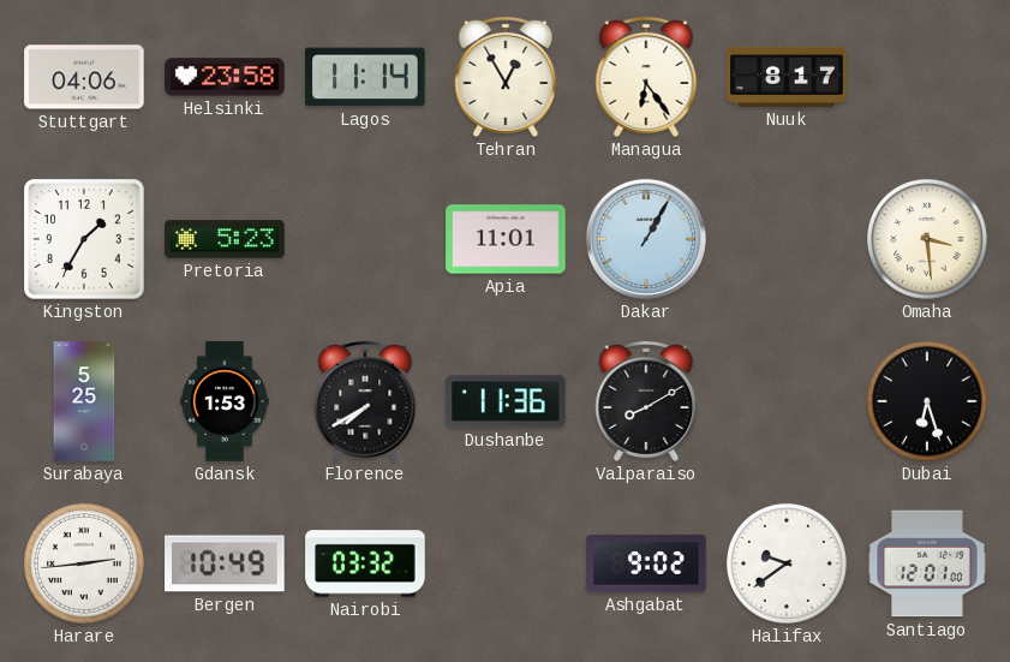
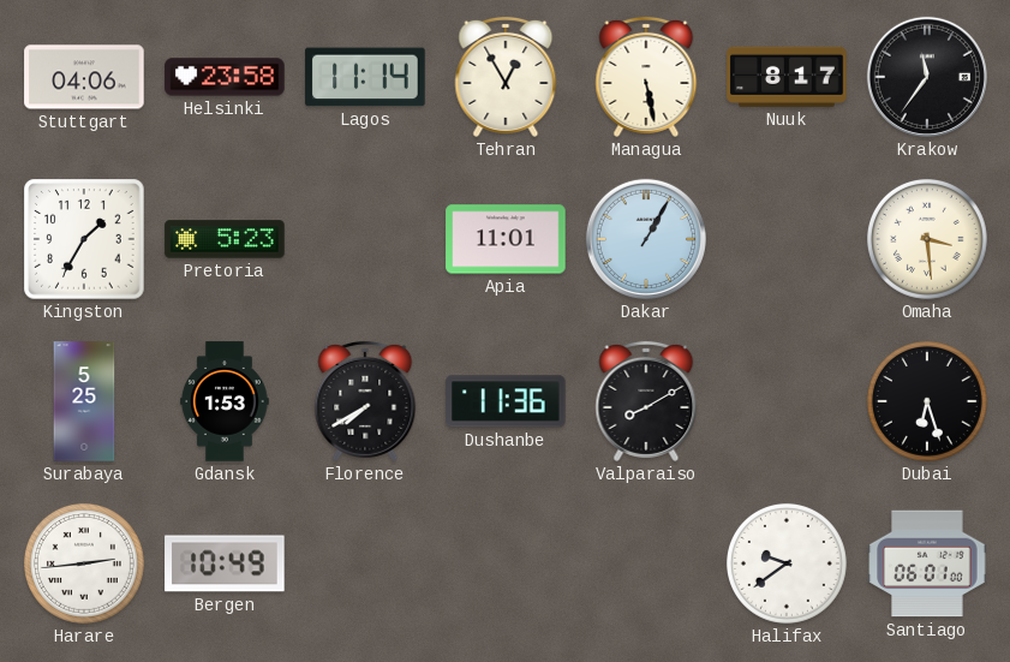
Managua: 6:24 -> 5:28
Krakow: none -> 11:36
Nairobi: 03:32 -> none
Ashgabat: 9:02 -> none
Santiago: 12:01 -> 06:01
